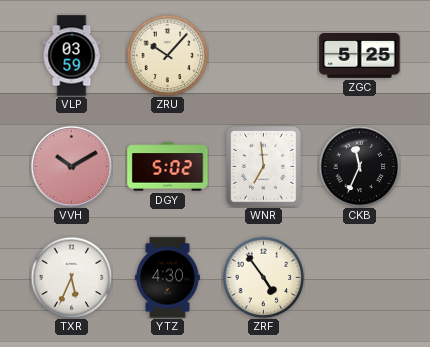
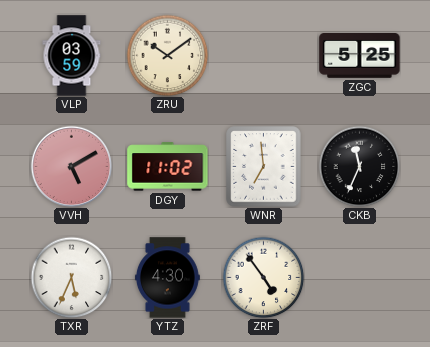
ZRU: 10:07 -> 10:09
VVH: 10:10 -> 5:10
DGY: 5:02 -> 11:02
